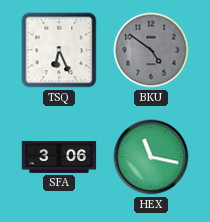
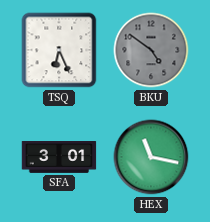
SFA: 3:06 -> 3:01
